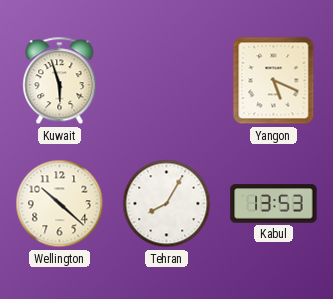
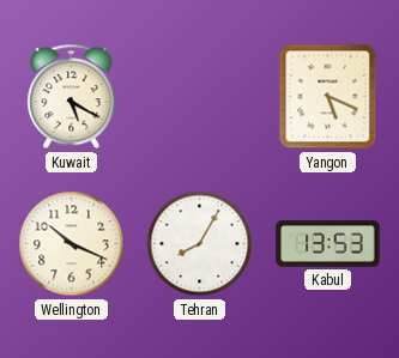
Kuwait: 5:57 -> 5:20
Wellington: 10:22 -> 10:19
